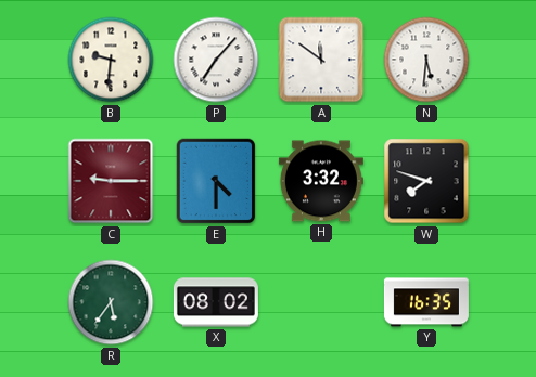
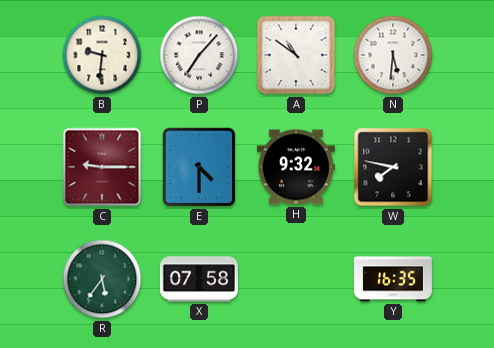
A: 11:51 -> 10:51
H: 3:32 -> 9:32
W: 7:48 -> 7:47
X: 08:02 -> 07:58
